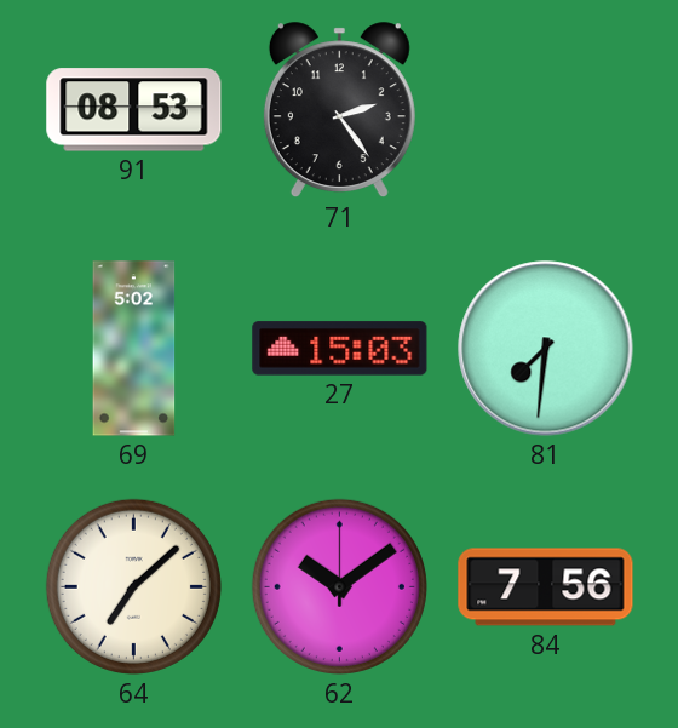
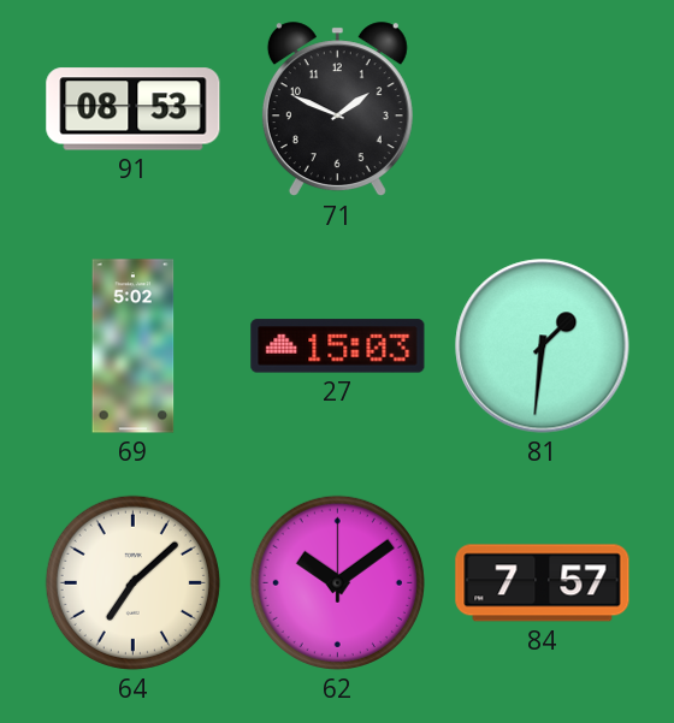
71: 2:24 -> 1:49
81: 7:31 -> 1:31
84: 7:56 -> 7:57
